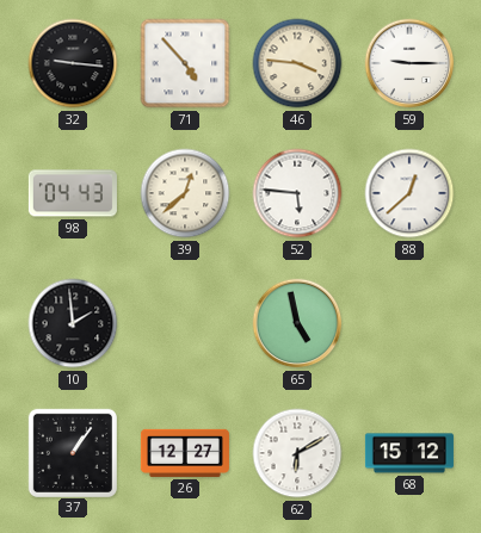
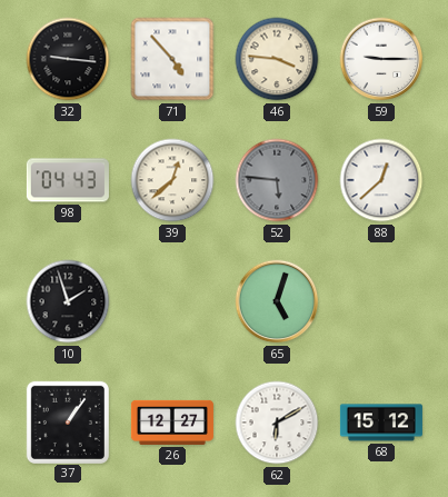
52 dial: white -> grey
10: 1:59 -> 1:57
65: 4:58 -> 5:03
